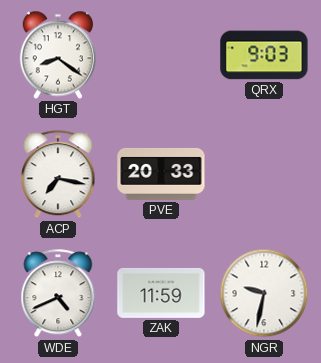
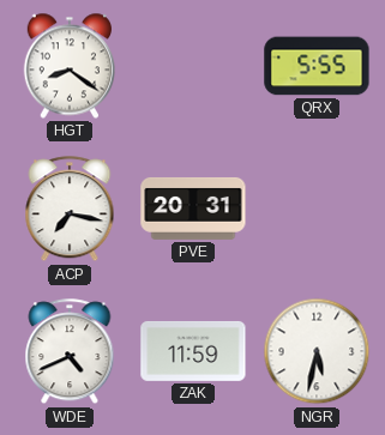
QRX: 9:03 -> 5:55
PVE: 20:33 -> 20:31
NGR: 9:32 -> 5:32
